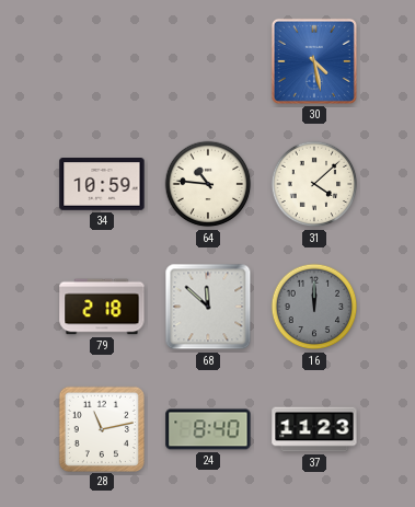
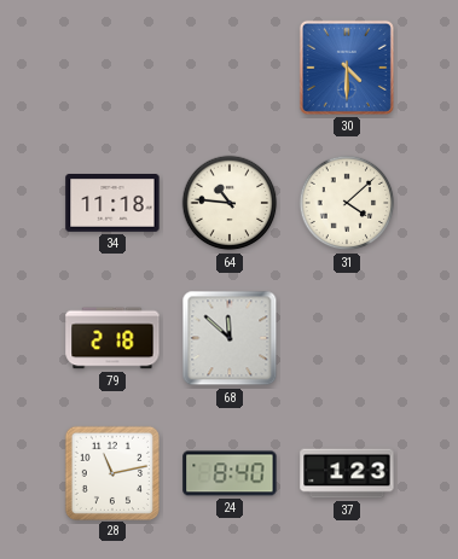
30: 4:28 -> 4:30
34: 10:59 -> 11:18
16: 12:00 -> none
37: 11:23 -> 1:23
